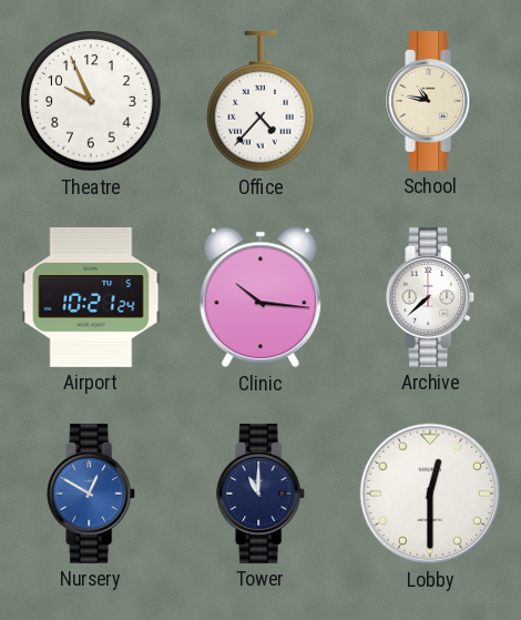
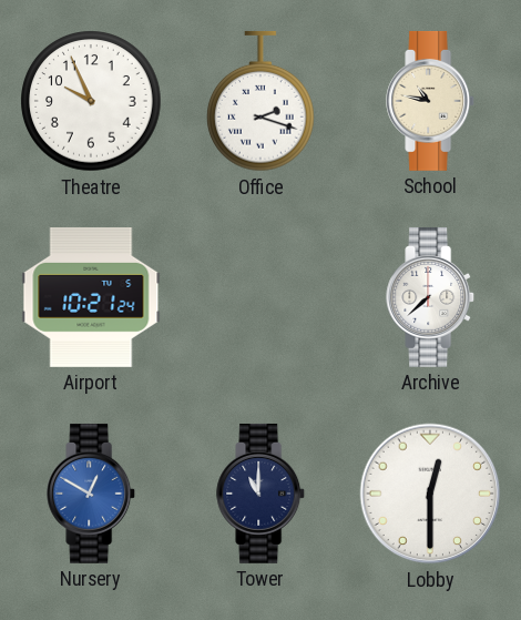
Office: 4:37 -> 2:18
Clinic: 10:16 -> none
